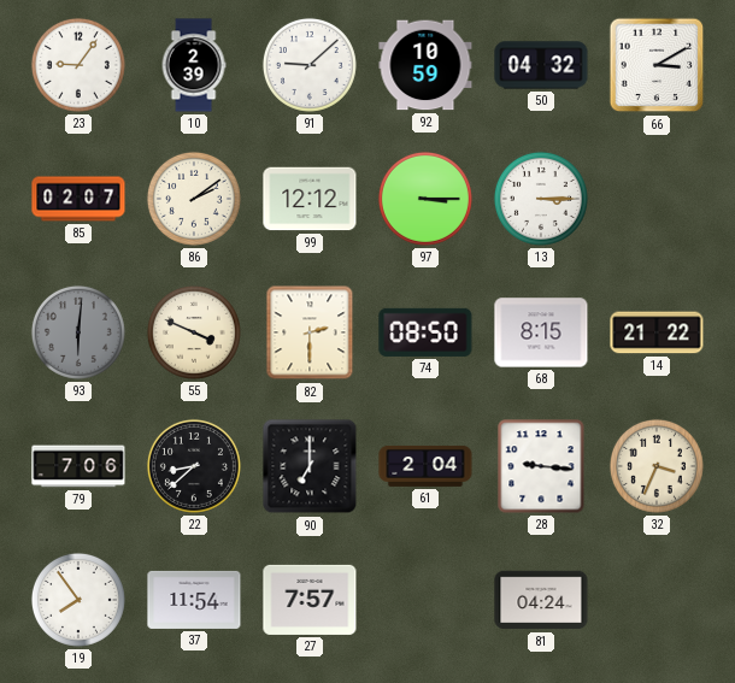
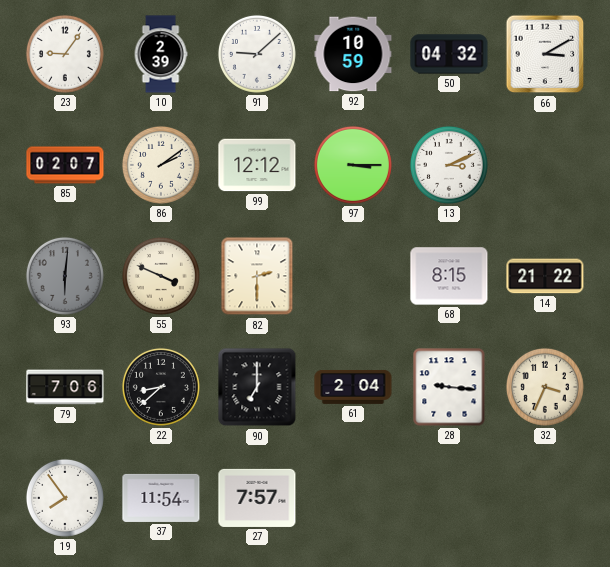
13: 3:15 -> 3:11
74: 08:50 -> none
81: 04:24 -> none
